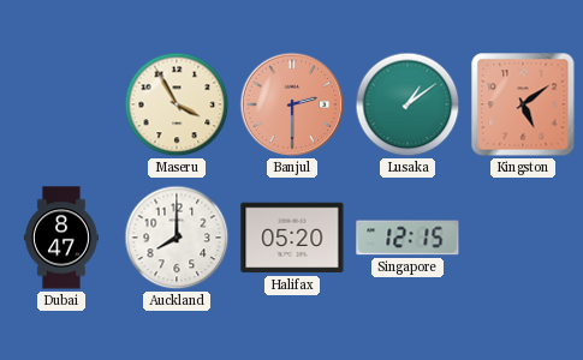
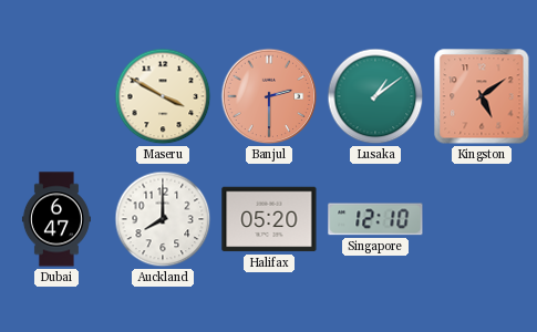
Maseru: 3:55 -> 3:50
Dubai: 8:47 -> 6:47
Singapore: 12:15 -> 12:10
